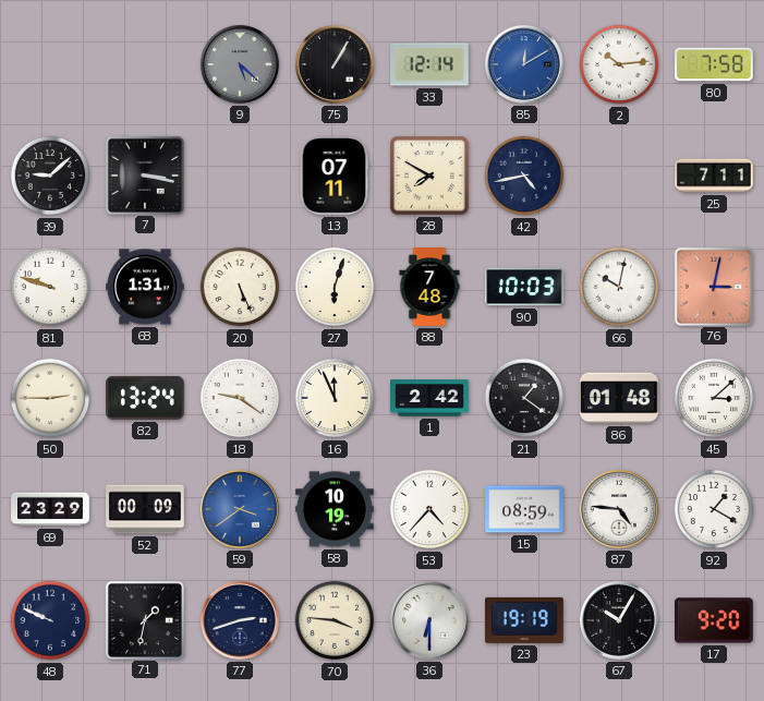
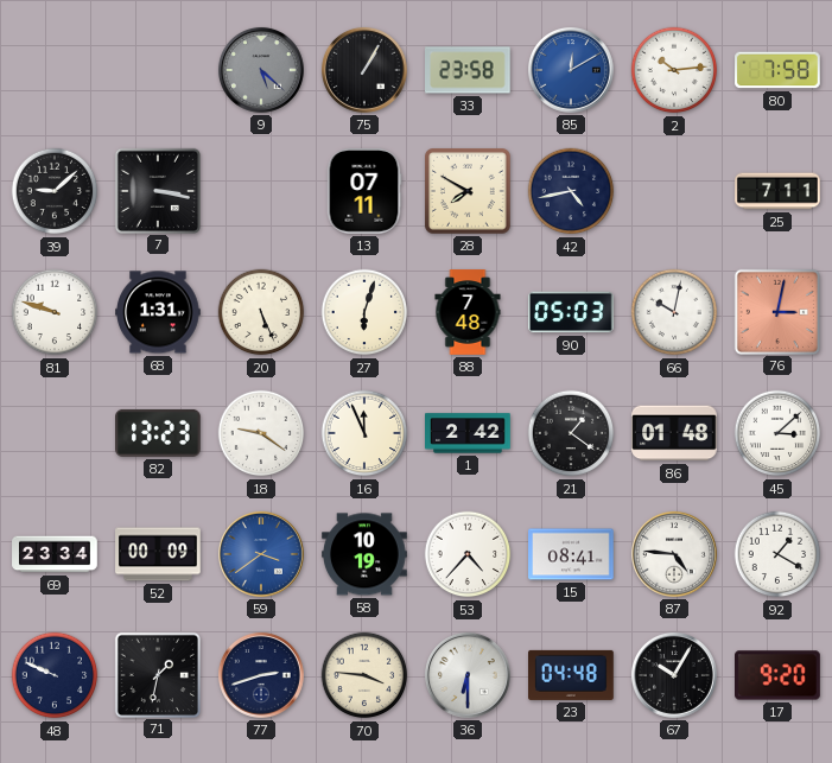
33: 12:14 -> 23:58
90: 10:03 -> 05:03
50: 2:45 -> none
82: 13:24 -> 13:23
69: 23:29 -> 23:34
15: 08:59 -> 08:41
23: 19:19 -> 04:48
